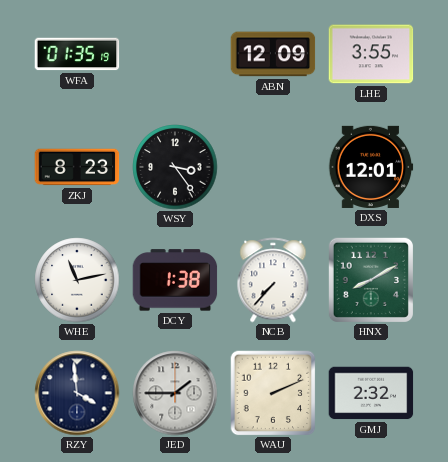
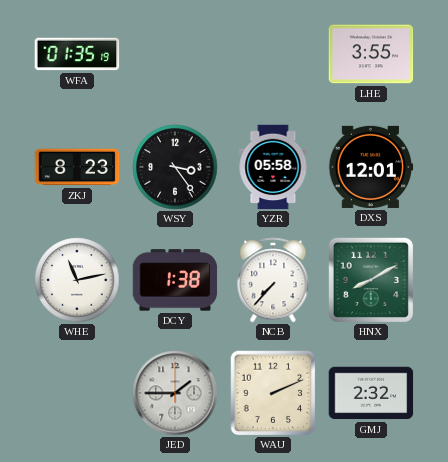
ABN: 12:09 -> none
YZR: none -> 05:58
RZY: 3:59 -> none
